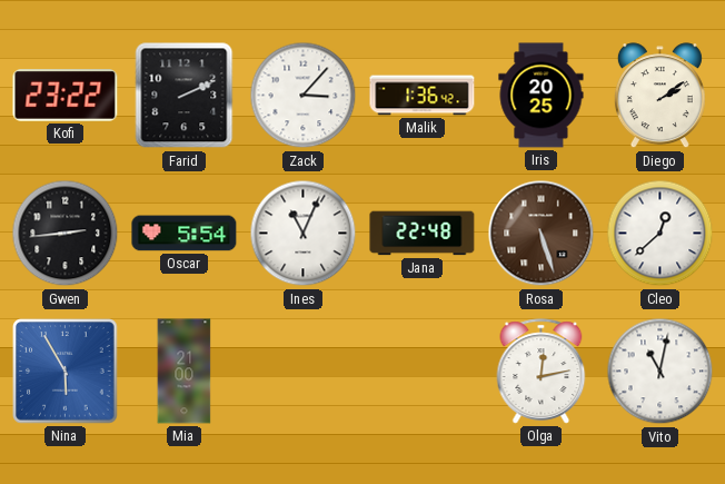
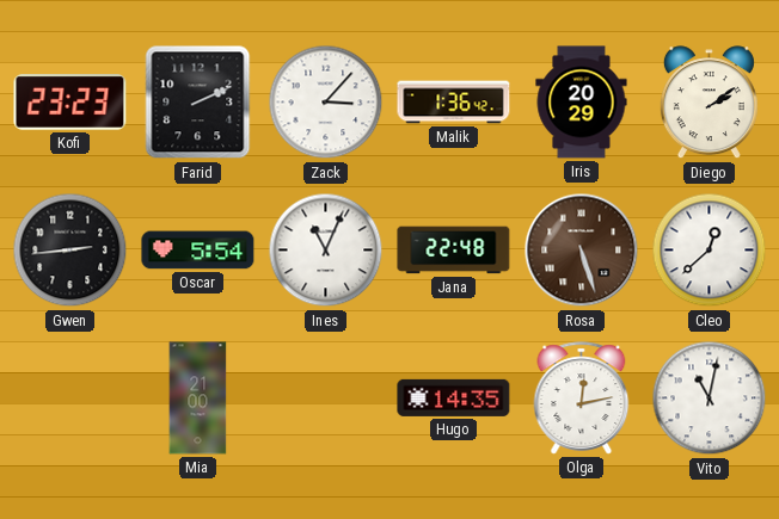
Kofi: 23:22 -> 23:23
Iris: 20:25 -> 20:29
Nina: 5:55 -> none
Hugo: none -> 14:35
